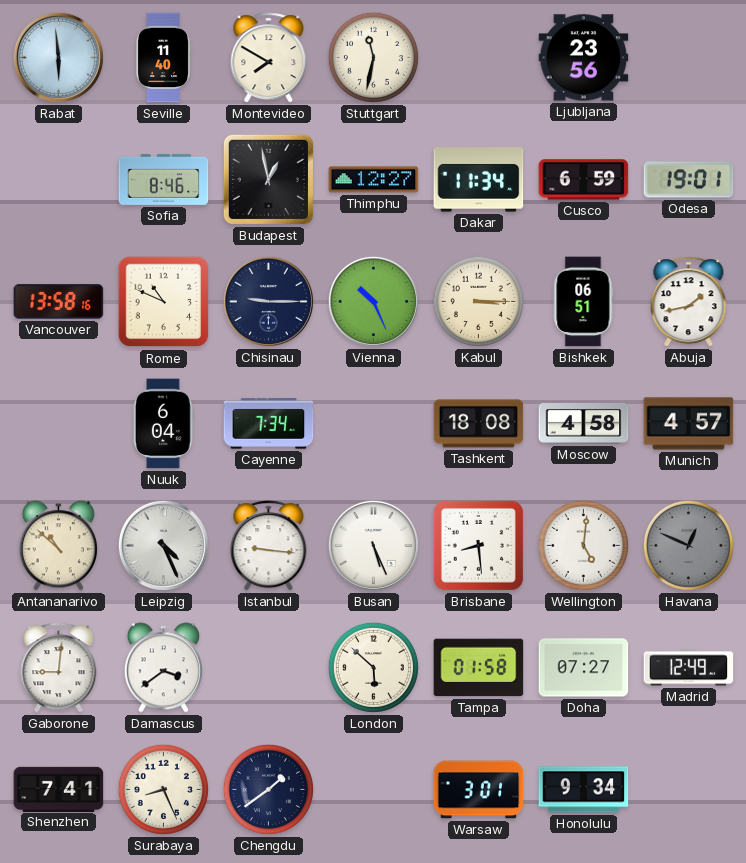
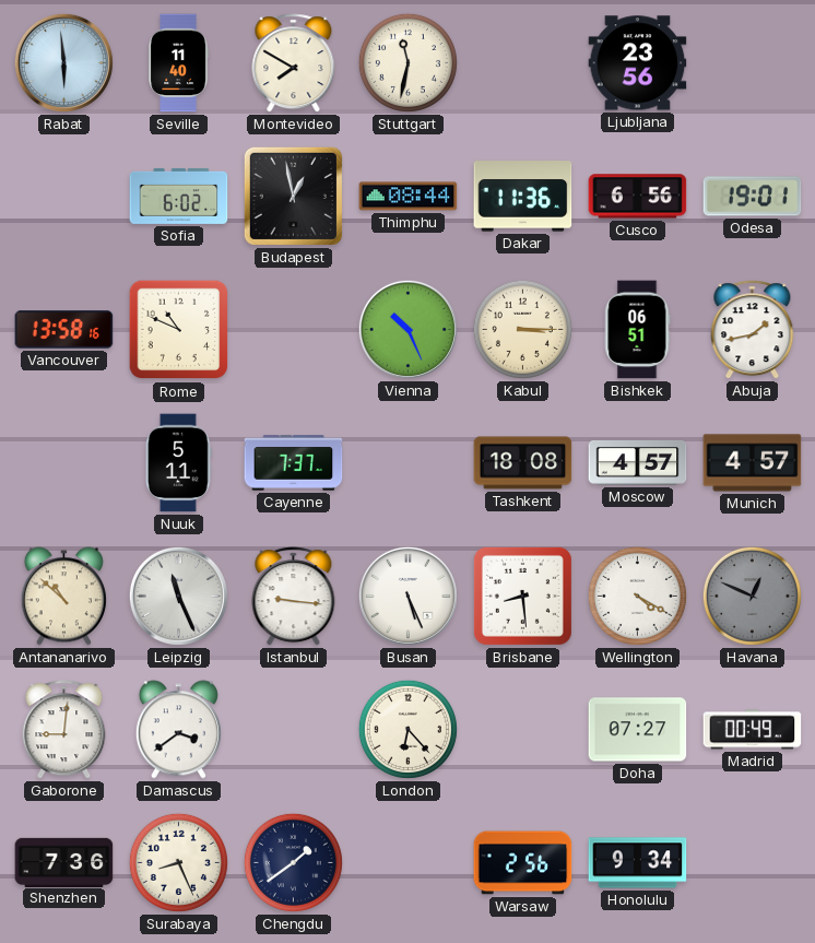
Sofia: 8:46 -> 6:02
Thimphu: 12:27 -> 08:44
Dakar: 11:34 -> 11:36
Cusco: 6:59 -> 6:56
Chisinau: 9:15 -> none
Nuuk: 6:04 -> 5:11
Cayenne: 7:34 -> 7:37
Moscow: 4:58 -> 4:57
Leipzig: 4:26 -> 11:26
Wellington: 5:01 -> 4:20
London: 5:52 -> 6:23
Tampa: 01:58 -> none
Madrid: 12:49 -> 00:49
Shenzhen: 7:41 -> 7:36
Warsaw: 3:01 -> 2:56
